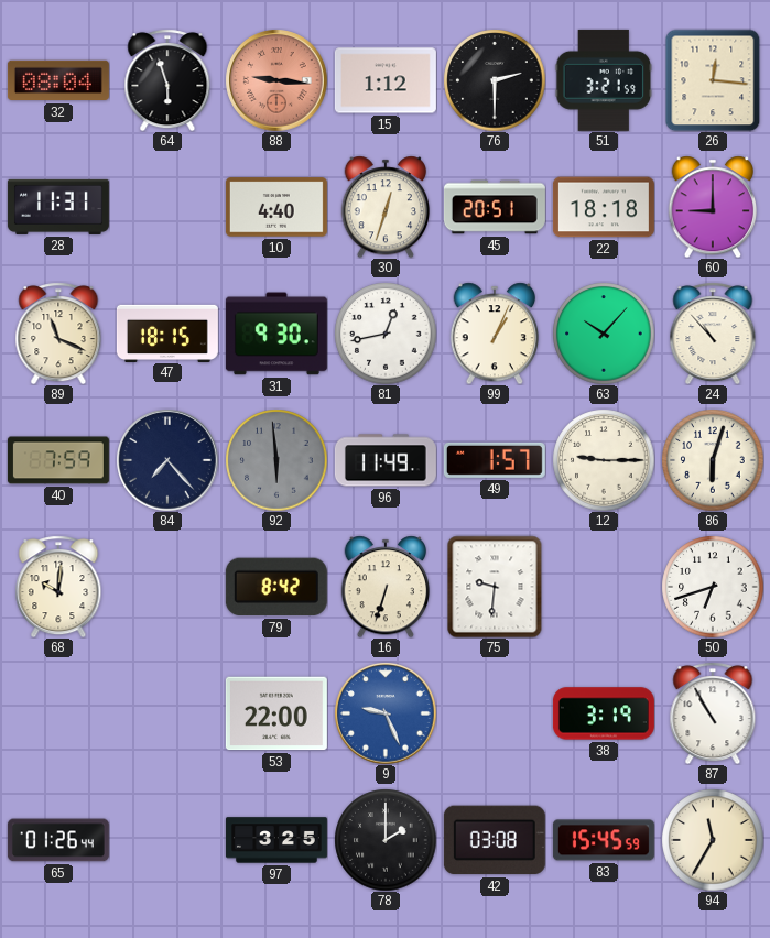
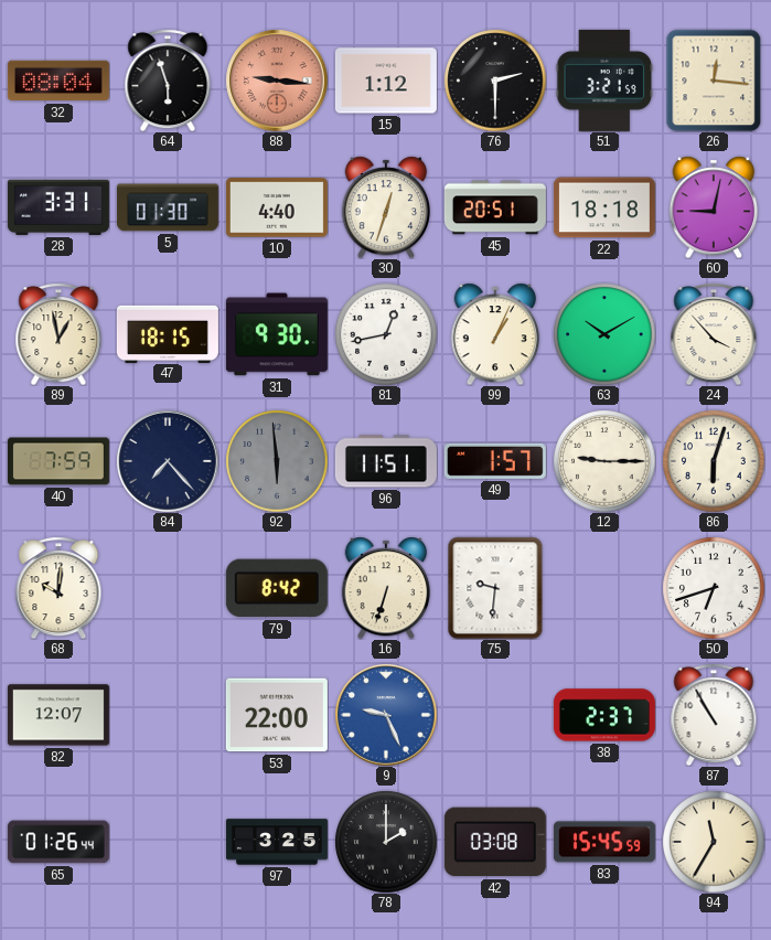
28: 11:31 -> 3:31
5: none -> 01:30
60: 9:00 -> 9:02
89: 11:19 -> 12:58
63: 10:07 -> 10:10
24: 10:53 -> 3:53
96: 11:49 -> 11:51
82: none -> 12:07
38: 3:19 -> 2:37
